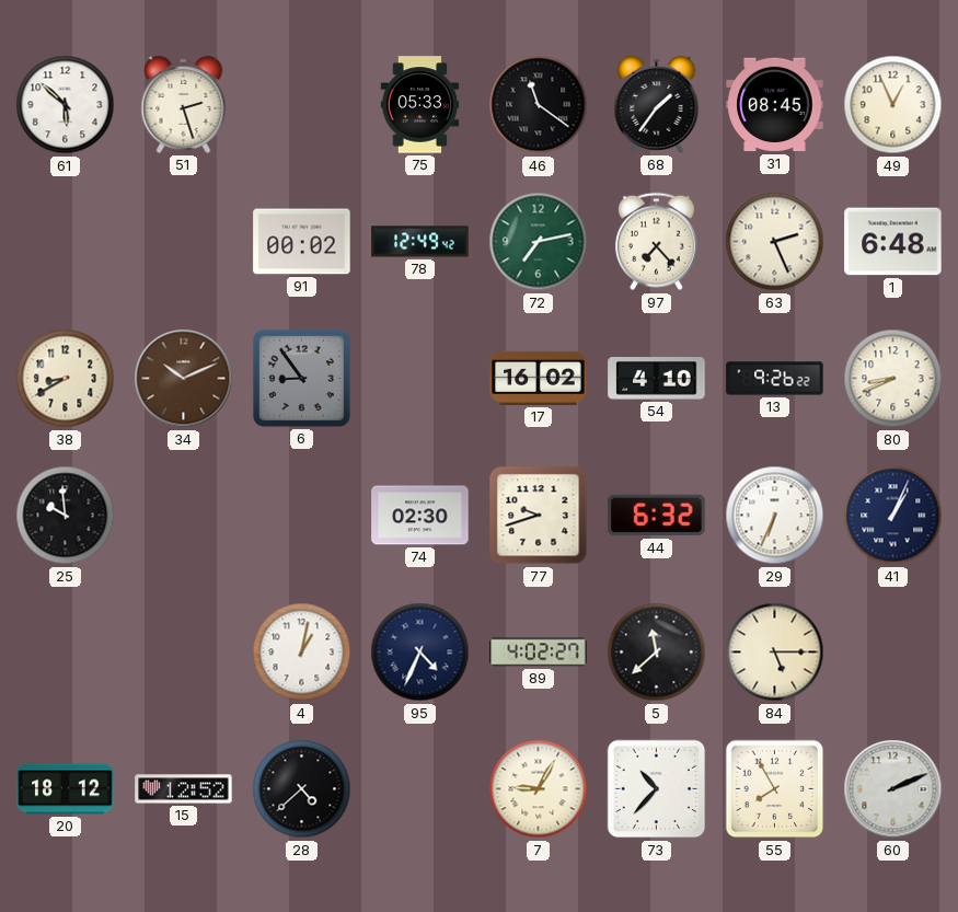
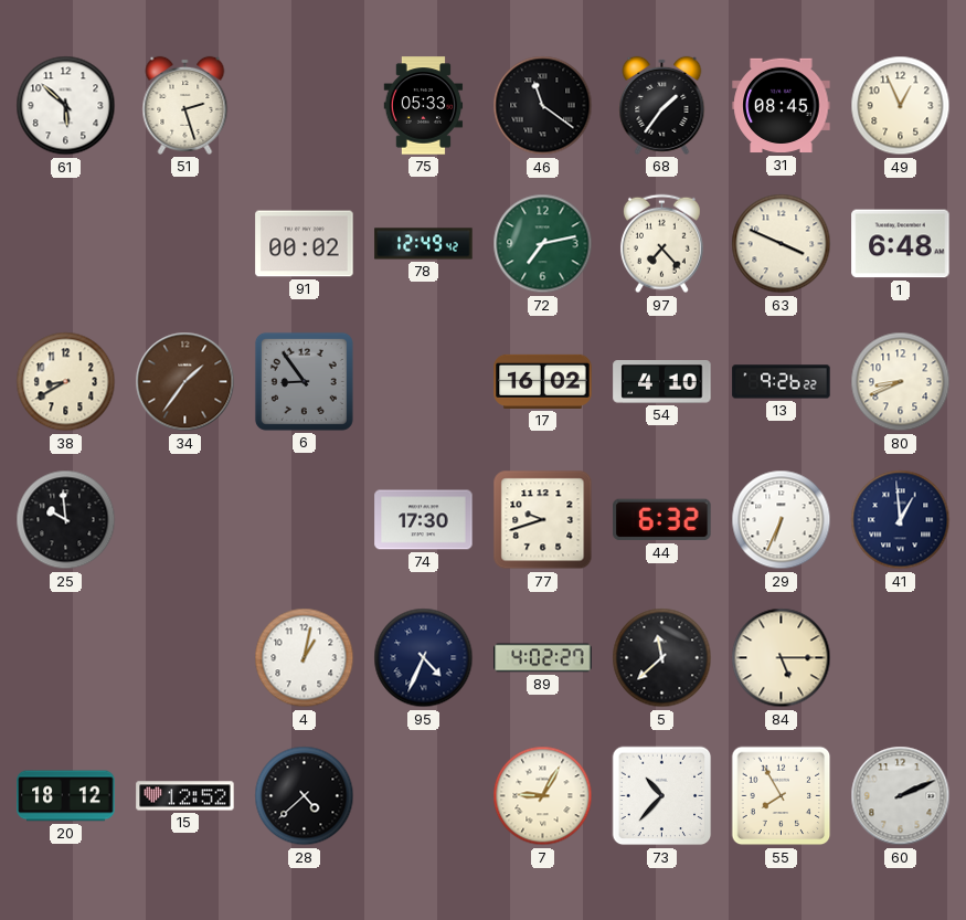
63: 2:26 -> 3:49
34: 10:11 -> 1:36
74: 02:30 -> 17:30
41: 1:04 -> 12:59
